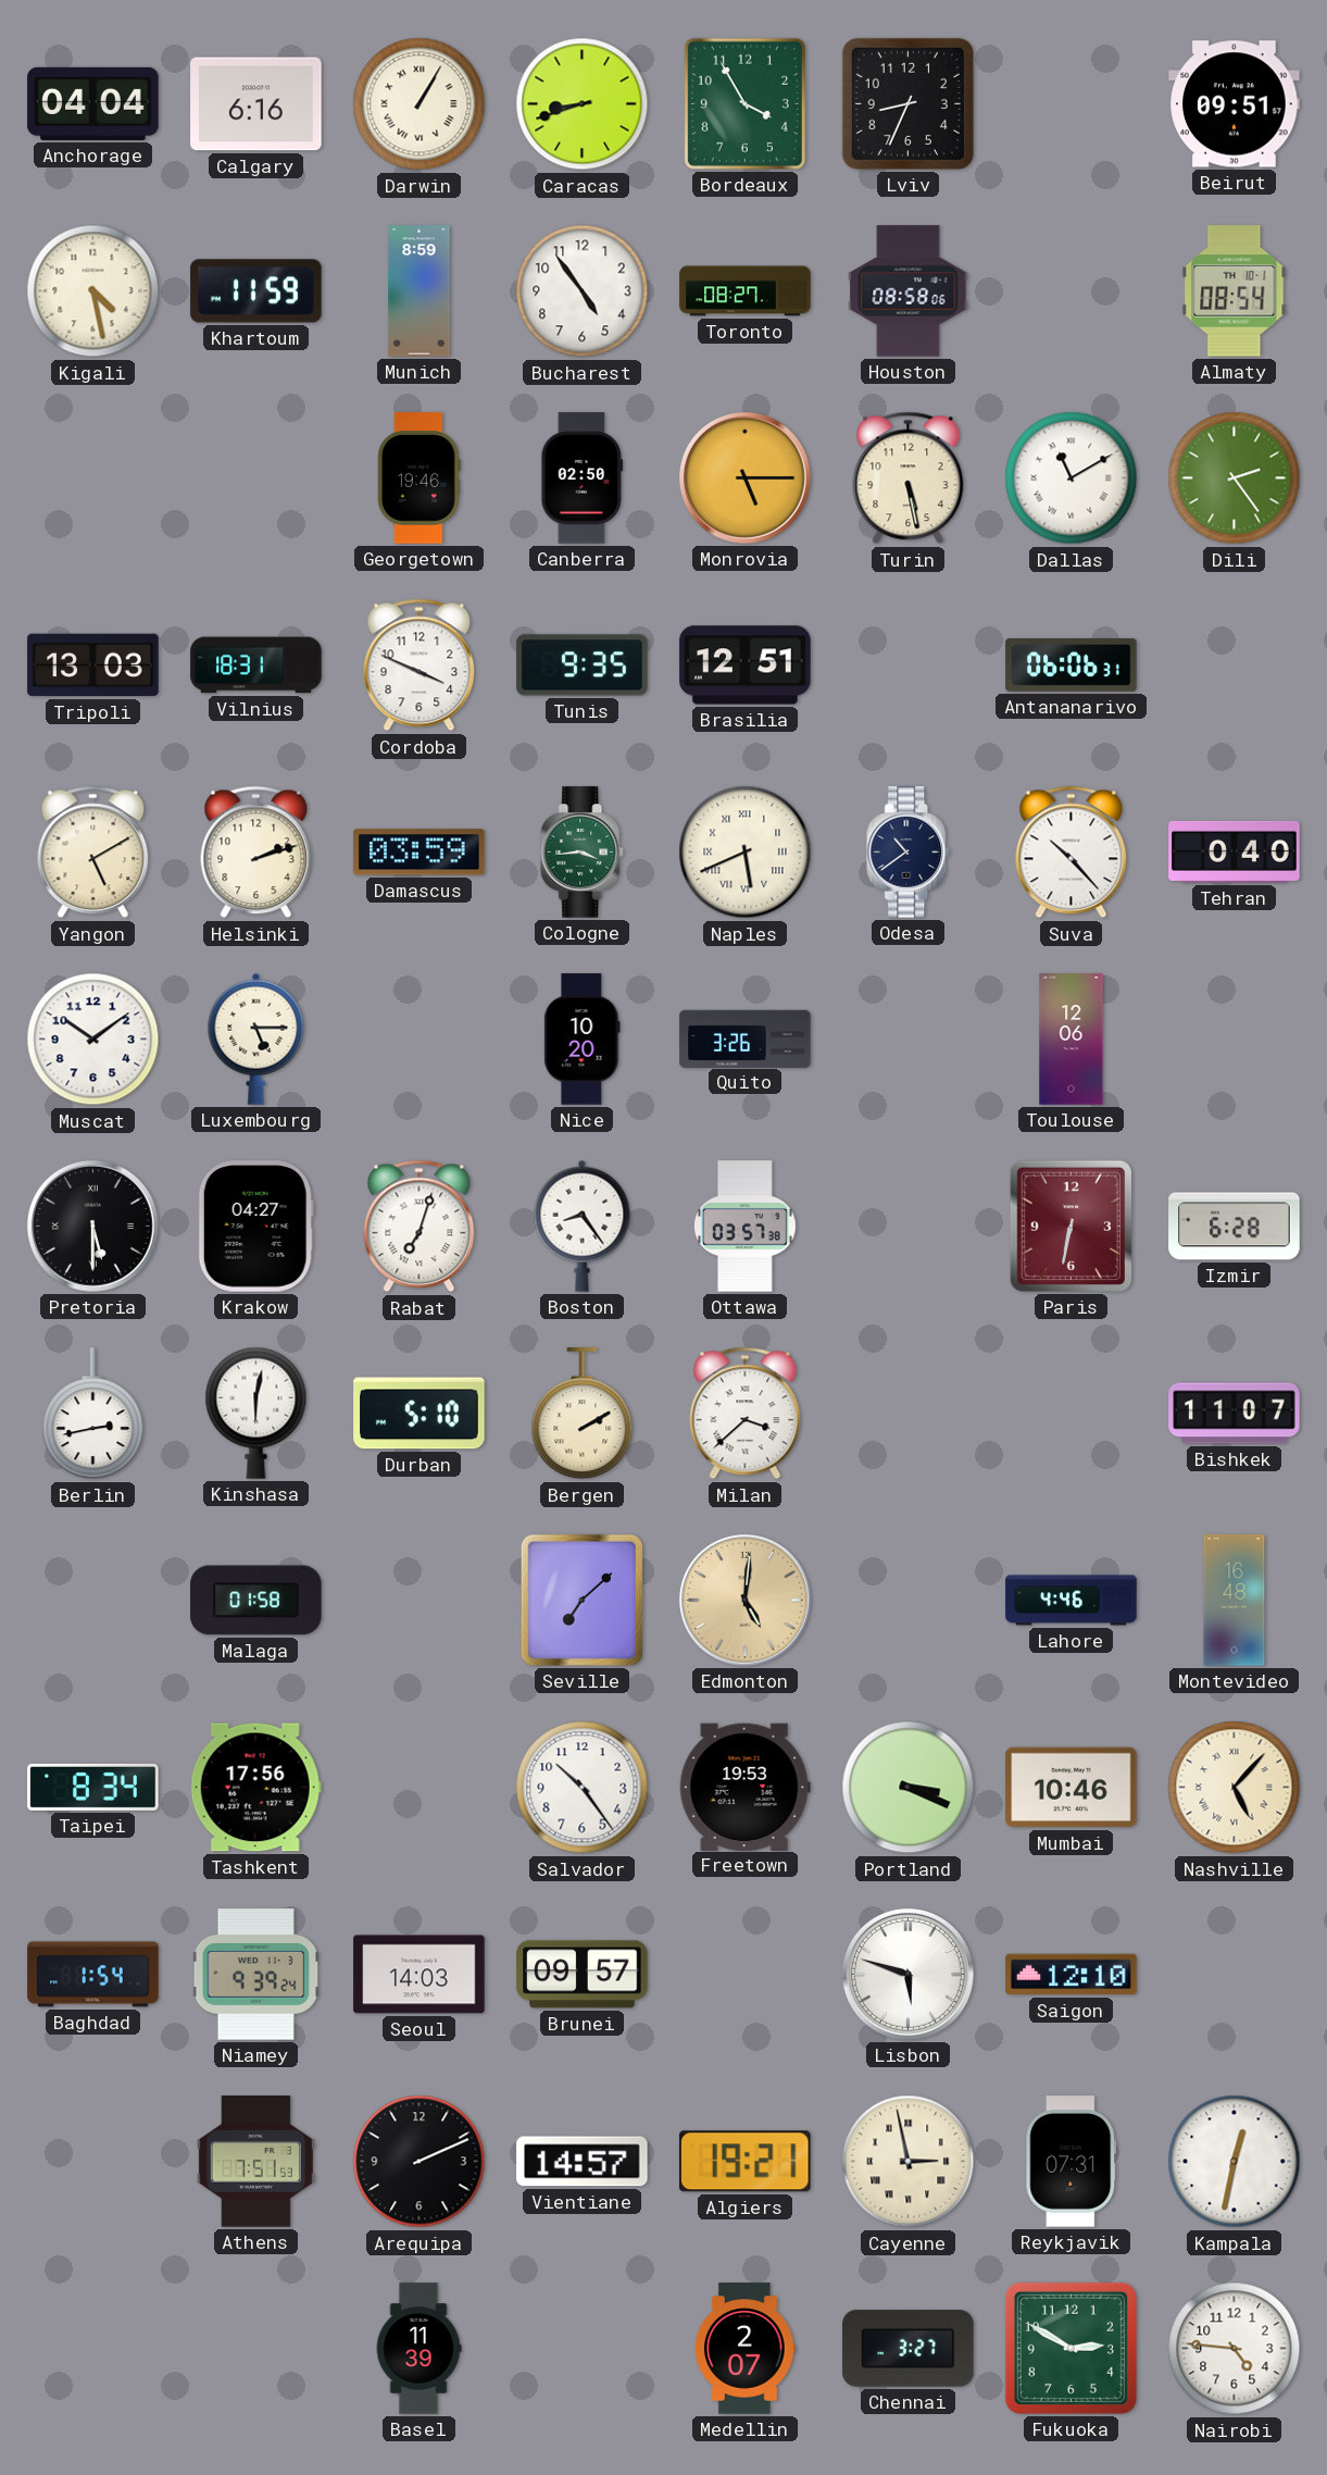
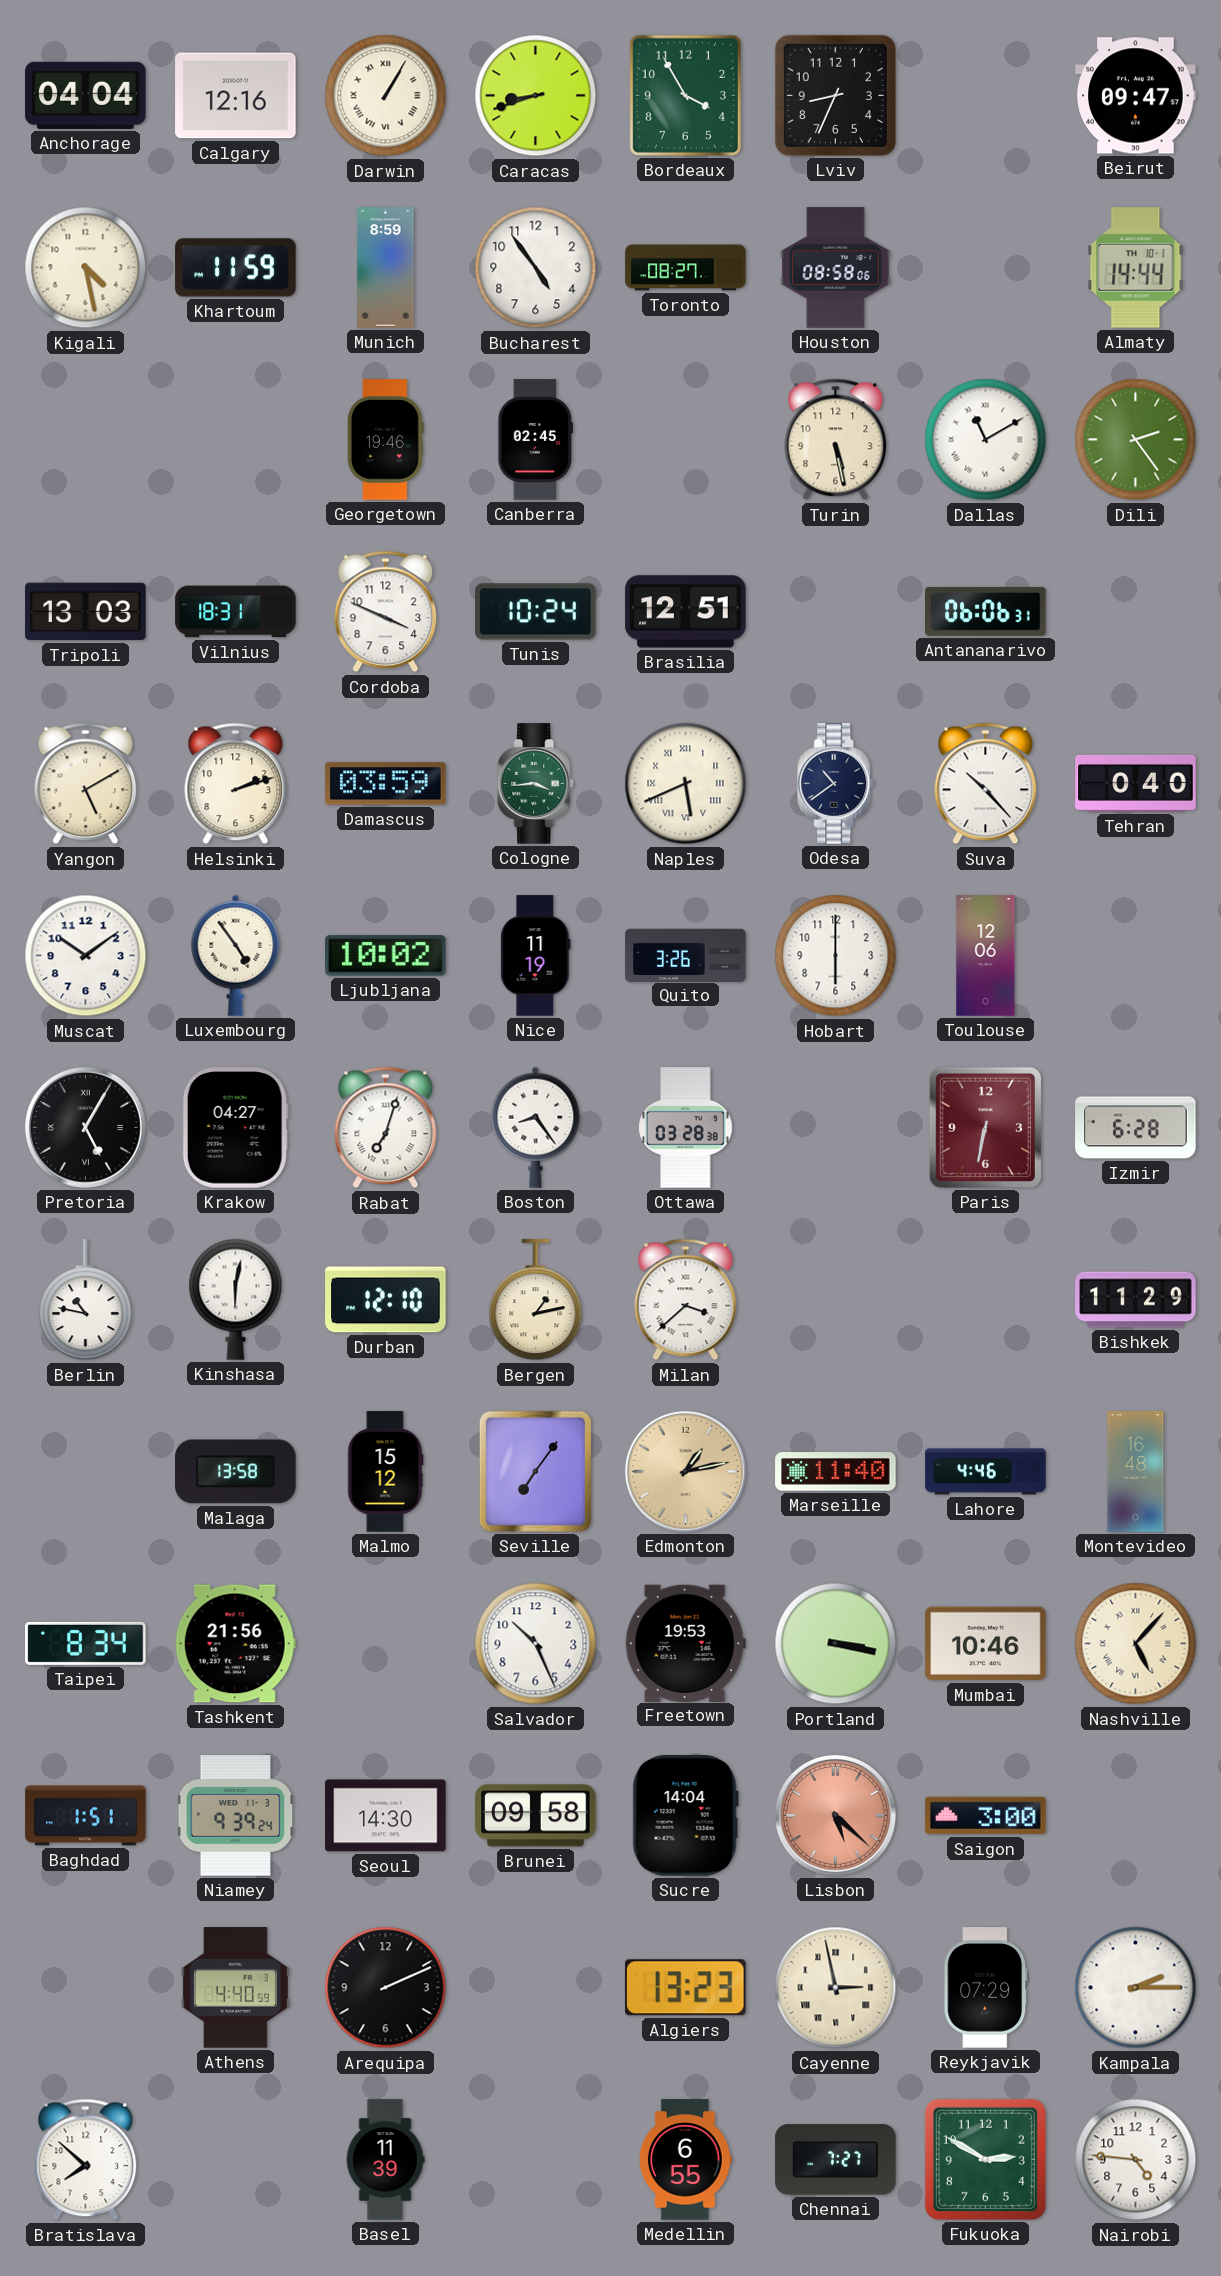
Calgary: 6:16 -> 12:16
Beirut: 09:51 -> 09:47
Almaty: 08:54 -> 14:44
Canberra: 02:50 -> 02:45
Monrovia: 5:15 -> none
Tunis: 9:35 -> 10:24
Luxembourg: 5:15 -> 4:54
Ljubljana: none -> 10:02
Nice: 10:20 -> 11:19
Hobart: none -> 6:00
Pretoria: 5:30 -> 5:05
Ottawa: 03:57 -> 03:28
Berlin: 2:43 -> 10:47
Durban: 5:10 -> 12:10
Bergen: 2:10 -> 1:13
Bishkek: 11:07 -> 11:29
Malaga: 01:58 -> 13:58
Malmo: none -> 15:12
Seville: 7:08 -> 7:06
Edmonton: 5:01 -> 1:13
Marseille: none -> 11:40
Tashkent: 17:56 -> 21:56
Salvador: 10:24 -> 10:26
Portland: 3:19 -> 3:17
Baghdad: 1:54 -> 1:51
Seoul: 14:03 -> 14:30
Brunei: 09:57 -> 09:58
Sucre: none -> 14:04
Lisbon: 5:48 -> 5:22
Lisbon dial: white -> salmon
Saigon: 12:10 -> 3:00
Athens: 7:51 -> 4:40
Vientiane: 14:57 -> none
Algiers: 19:21 -> 13:23
Reykjavik: 07:31 -> 07:29
Kampala: 12:32 -> 2:15
Bratislava: none -> 7:52
Medellin: 2:07 -> 6:55
Chennai: 3:27 -> 7:27
